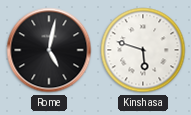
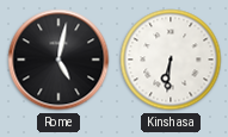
Kinshasa: 5:48 -> 6:31
